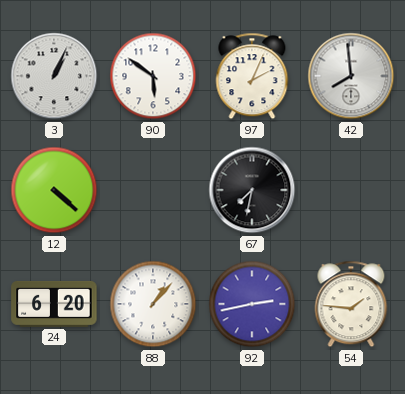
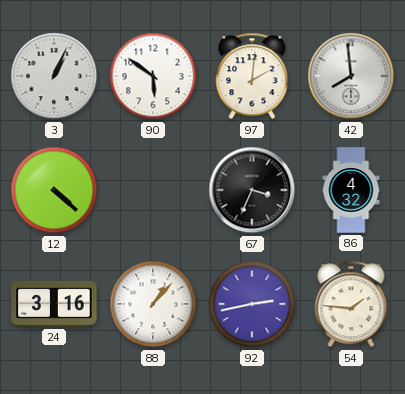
97: 2:04 -> 2:01
67: 7:32 -> 3:34
86: none -> 4:32
24: 6:20 -> 3:16
